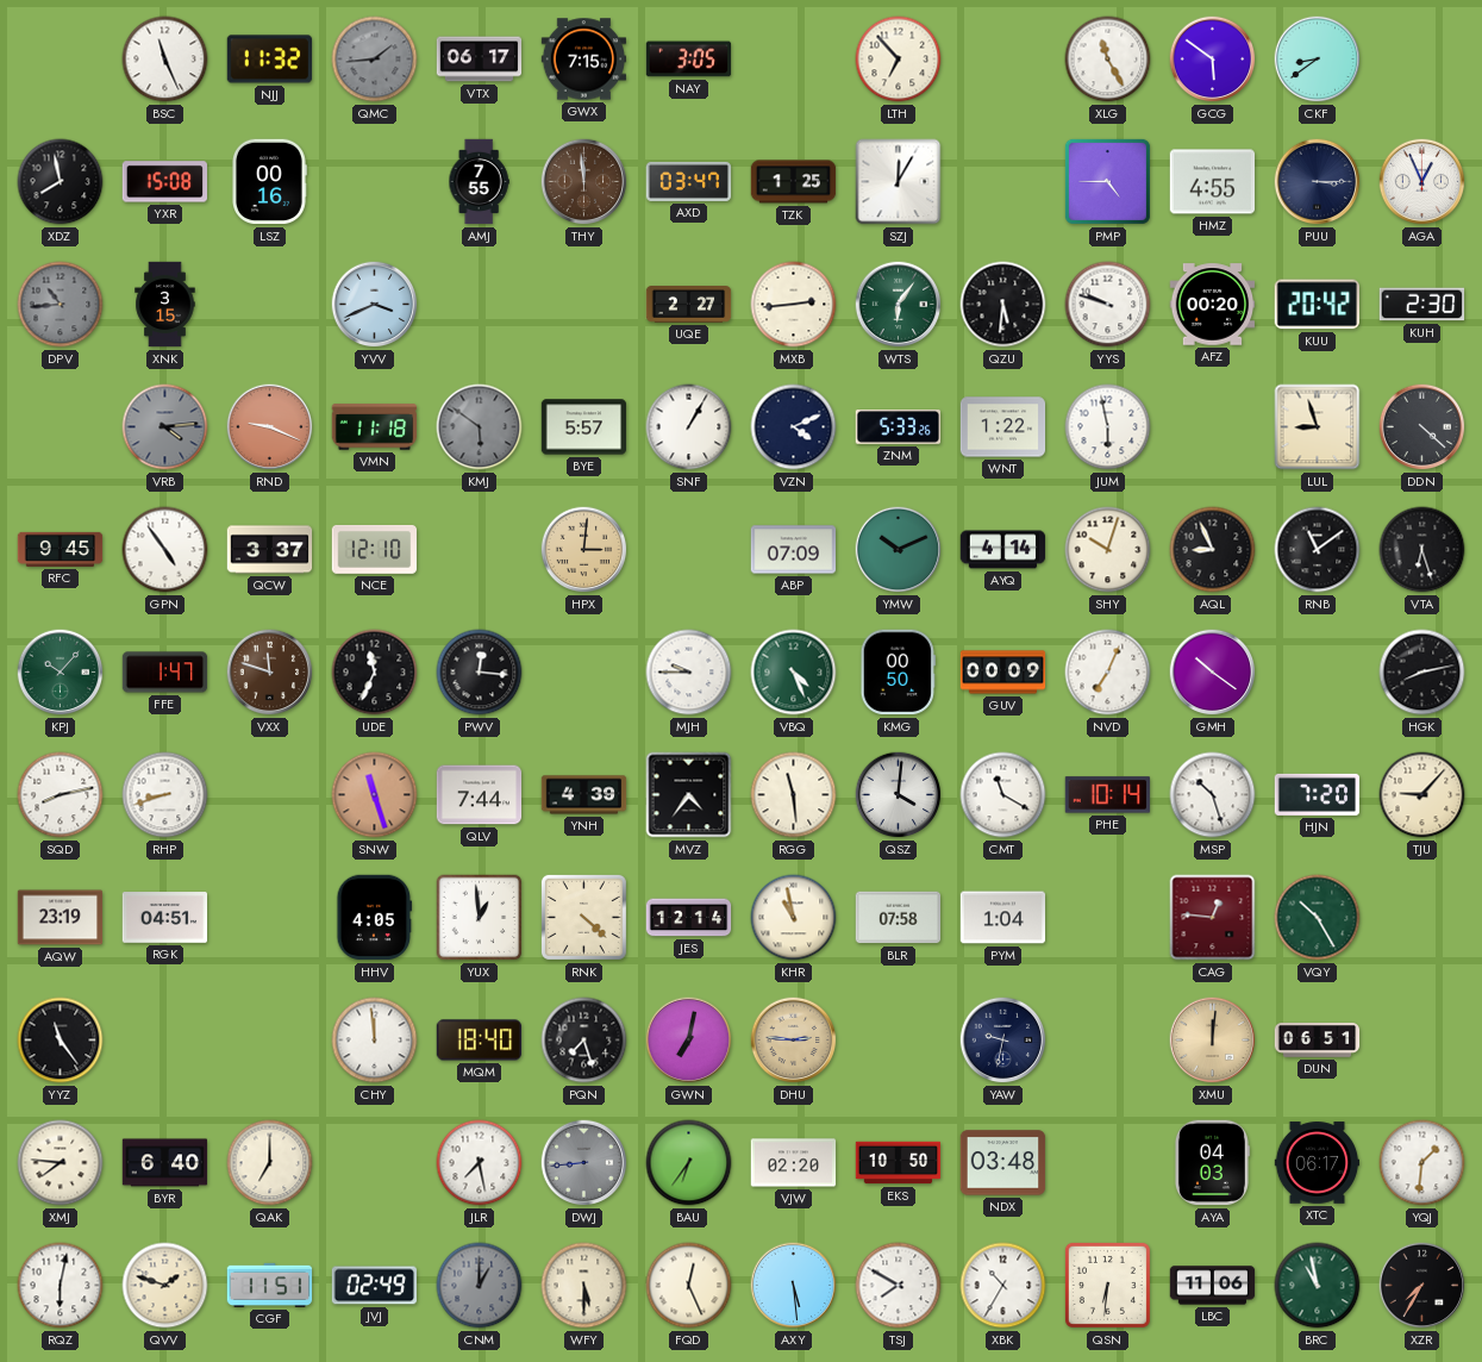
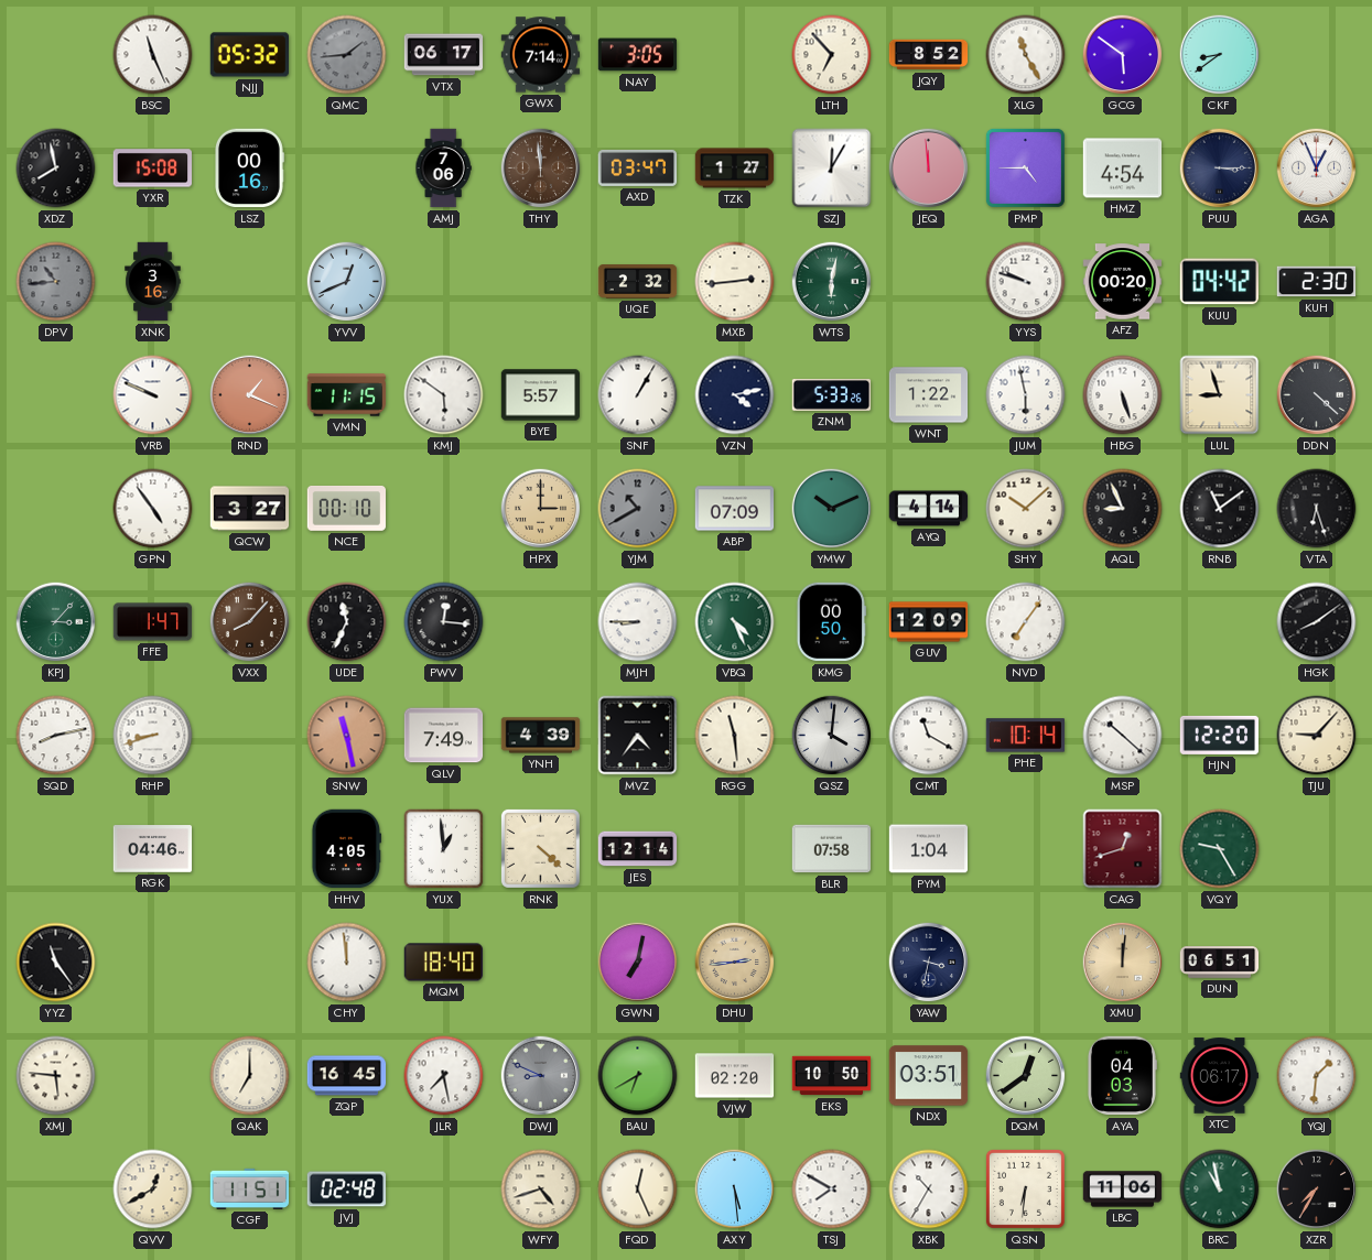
NJJ: 11:32 -> 05:32
GWX: 7:15 -> 7:14
JQY: none -> 8:52
AMJ: 7:55 -> 7:06
TZK: 1:25 -> 1:27
JEQ: none -> 11:59
HMZ: 4:55 -> 4:54
XNK: 3:15 -> 3:16
YVV: 3:41 -> 12:41
UQE: 2:27 -> 2:32
WTS: 6:06 -> 6:02
QZU: 5:31 -> none
KUU: 20:42 -> 04:42
VRB: 4:14 -> 9:49
VRB dial: grey -> white
RND: 9:19 -> 1:19
VMN: 11:18 -> 11:15
KMJ dial: grey -> white
VZN: 4:11 -> 4:13
HBG: none -> 5:27
RFC: 9:45 -> none
QCW: 3:37 -> 3:27
NCE: 12:10 -> 00:10
HPX: 3:01 -> 3:00
YJM: none -> 10:40
SHY: 10:03 -> 10:08
KPJ: 10:07 -> 3:07
VXX: 11:48 -> 8:07
MJH: 9:45 -> 8:45
GUV: 00:09 -> 12:09
NVD: 7:04 -> 7:06
GMH: 10:21 -> none
HGK: 8:13 -> 8:09
SNW: 11:27 -> 11:28
QLV: 7:44 -> 7:49
MSP: 10:27 -> 10:22
HJN: 7:20 -> 12:20
AQW: 23:19 -> none
RGK: 04:51 -> 04:46
KHR: 10:58 -> none
CAG: 12:46 -> 12:42
VQY: 10:25 -> 9:25
PQN: 7:27 -> none
DHU: 2:46 -> 2:44
YAW: 9:32 -> 3:32
XMJ: 7:46 -> 5:46
BYR: 6:40 -> none
ZQP: none -> 16:45
DWJ: 8:44 -> 8:49
BAU: 6:36 -> 6:40
NDX: 03:48 -> 03:51
DQM: none -> 12:39
RQZ: 6:02 -> none
QVV: 1:48 -> 12:40
JVJ: 02:49 -> 02:48
CNM: 1:00 -> none
WFY: 5:30 -> 4:42
